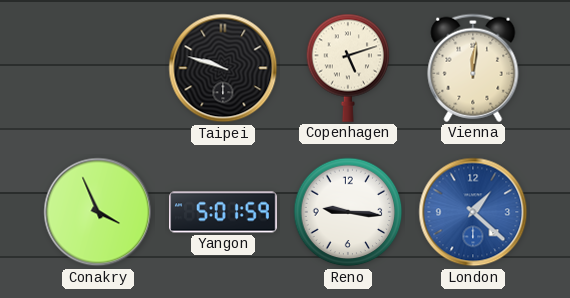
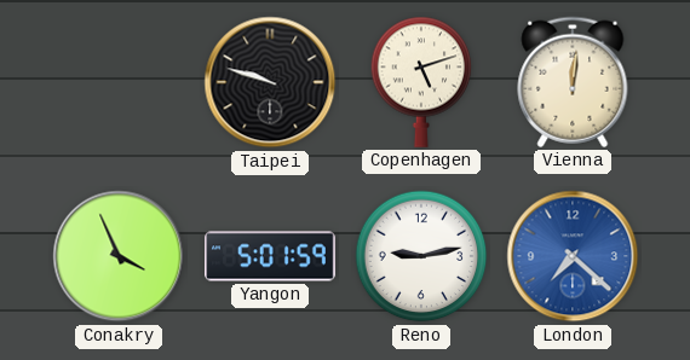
Reno: 9:16 -> 9:13
London: 1:22 -> 7:22
